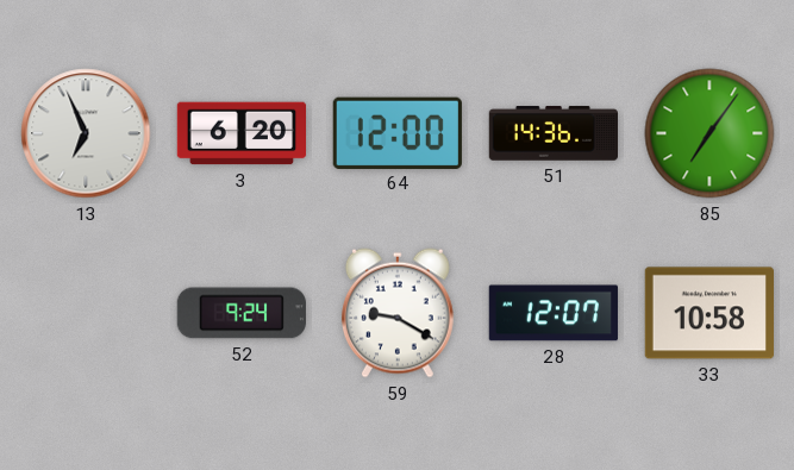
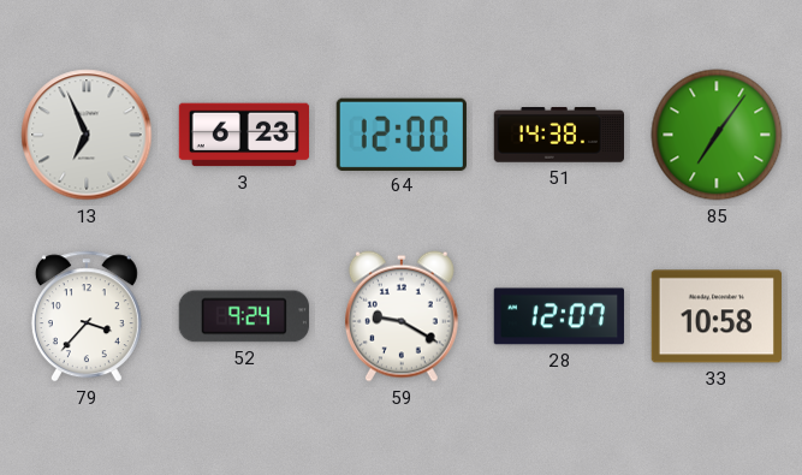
3: 6:20 -> 6:23
51: 14:36 -> 14:38
79: none -> 3:37
